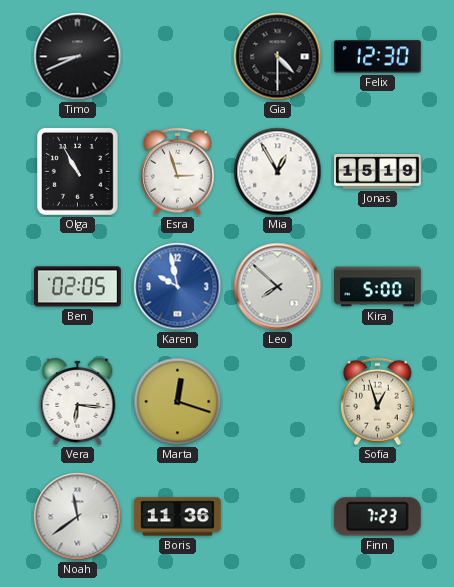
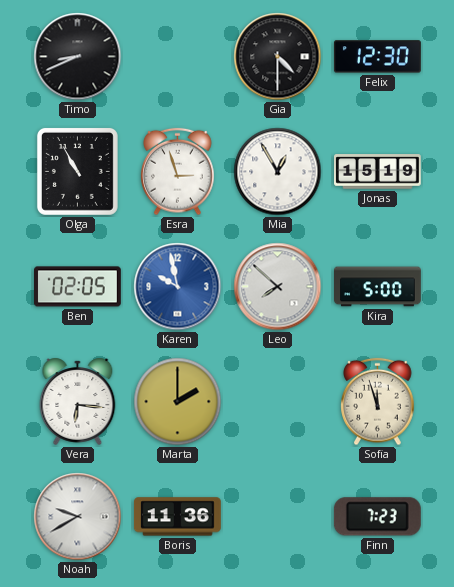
Marta: 12:18 -> 2:00
Sofia: 12:57 -> 11:57
Noah: 11:39 -> 9:40
